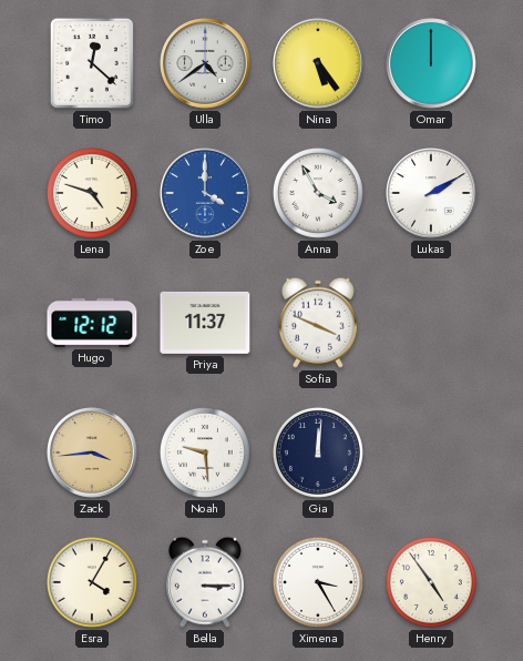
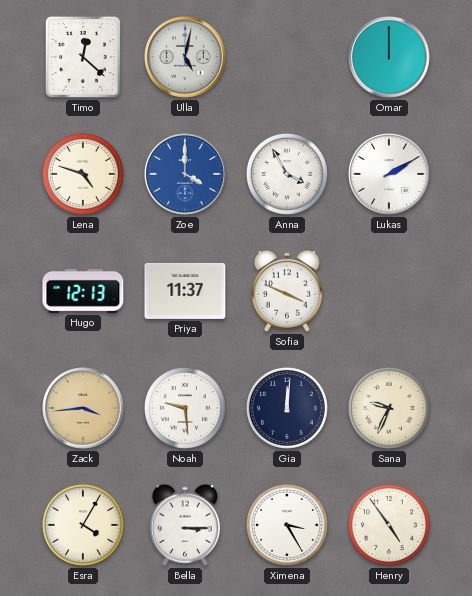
Ulla: 4:39 -> 5:02
Nina: 5:24 -> none
Hugo: 12:12 -> 12:13
Sana: none -> 9:34
